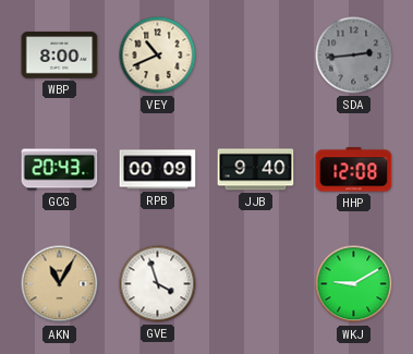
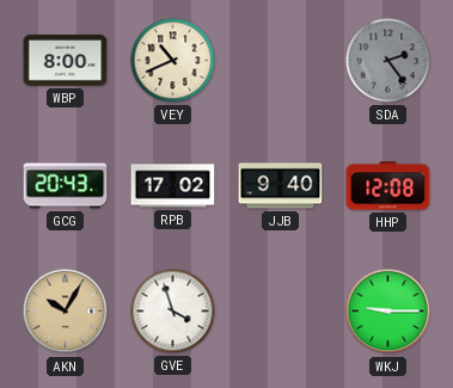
SDA: 2:44 -> 2:24
RPB: 00:09 -> 17:02
AKN: 11:05 -> 10:05
WKJ: 9:10 -> 9:15
